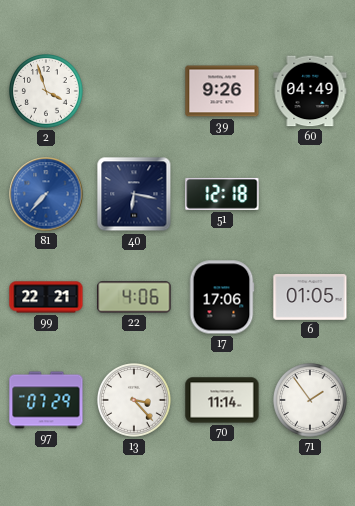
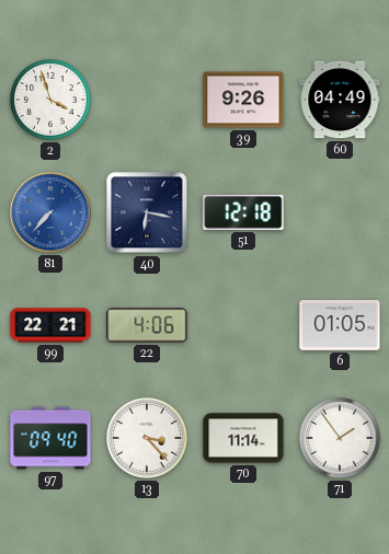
17: 17:06 -> none
97: 07:29 -> 09:40
